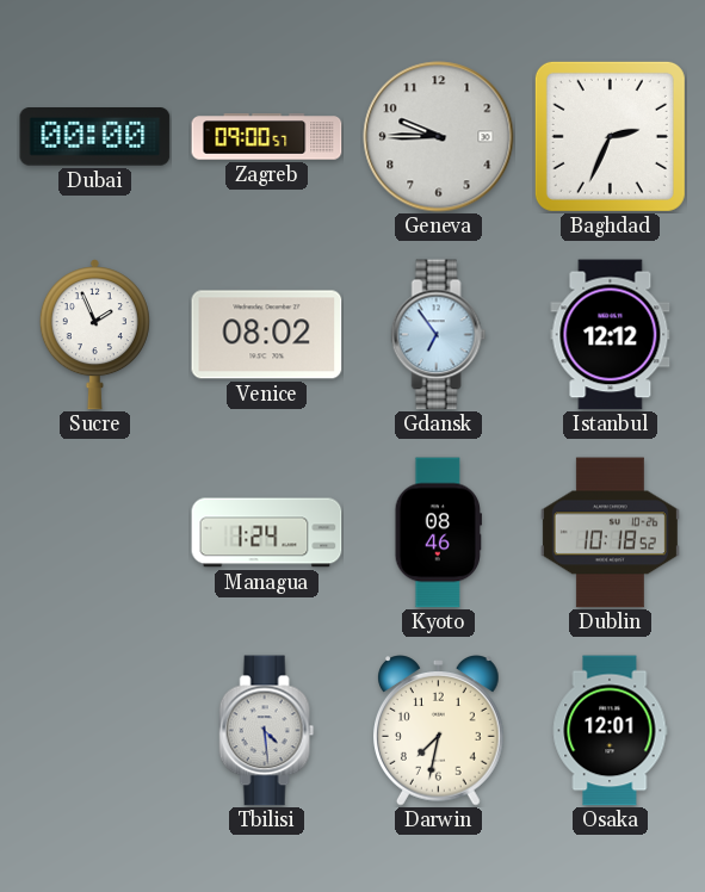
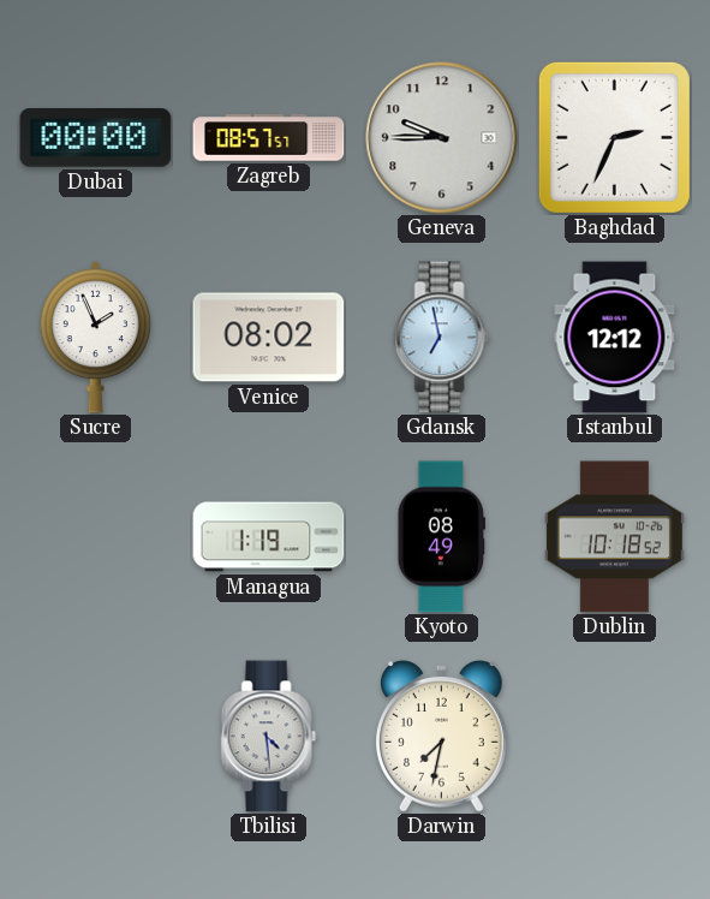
Zagreb: 09:00 -> 08:57
Gdansk: 6:54 -> 6:58
Managua: 1:24 -> 1:19
Kyoto: 08:46 -> 08:49
Osaka: 12:01 -> none
